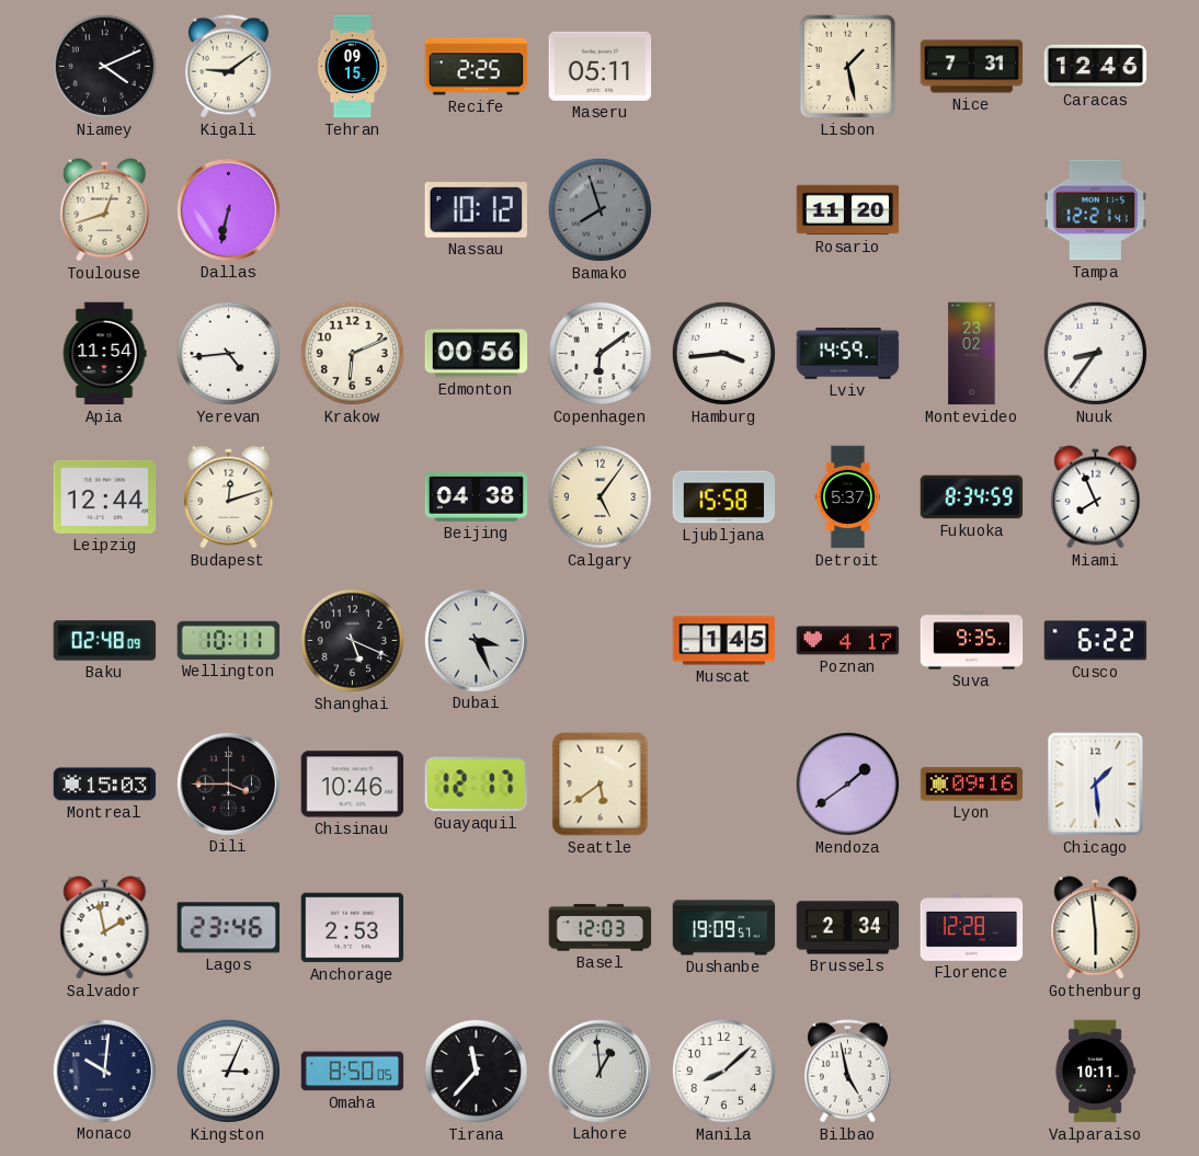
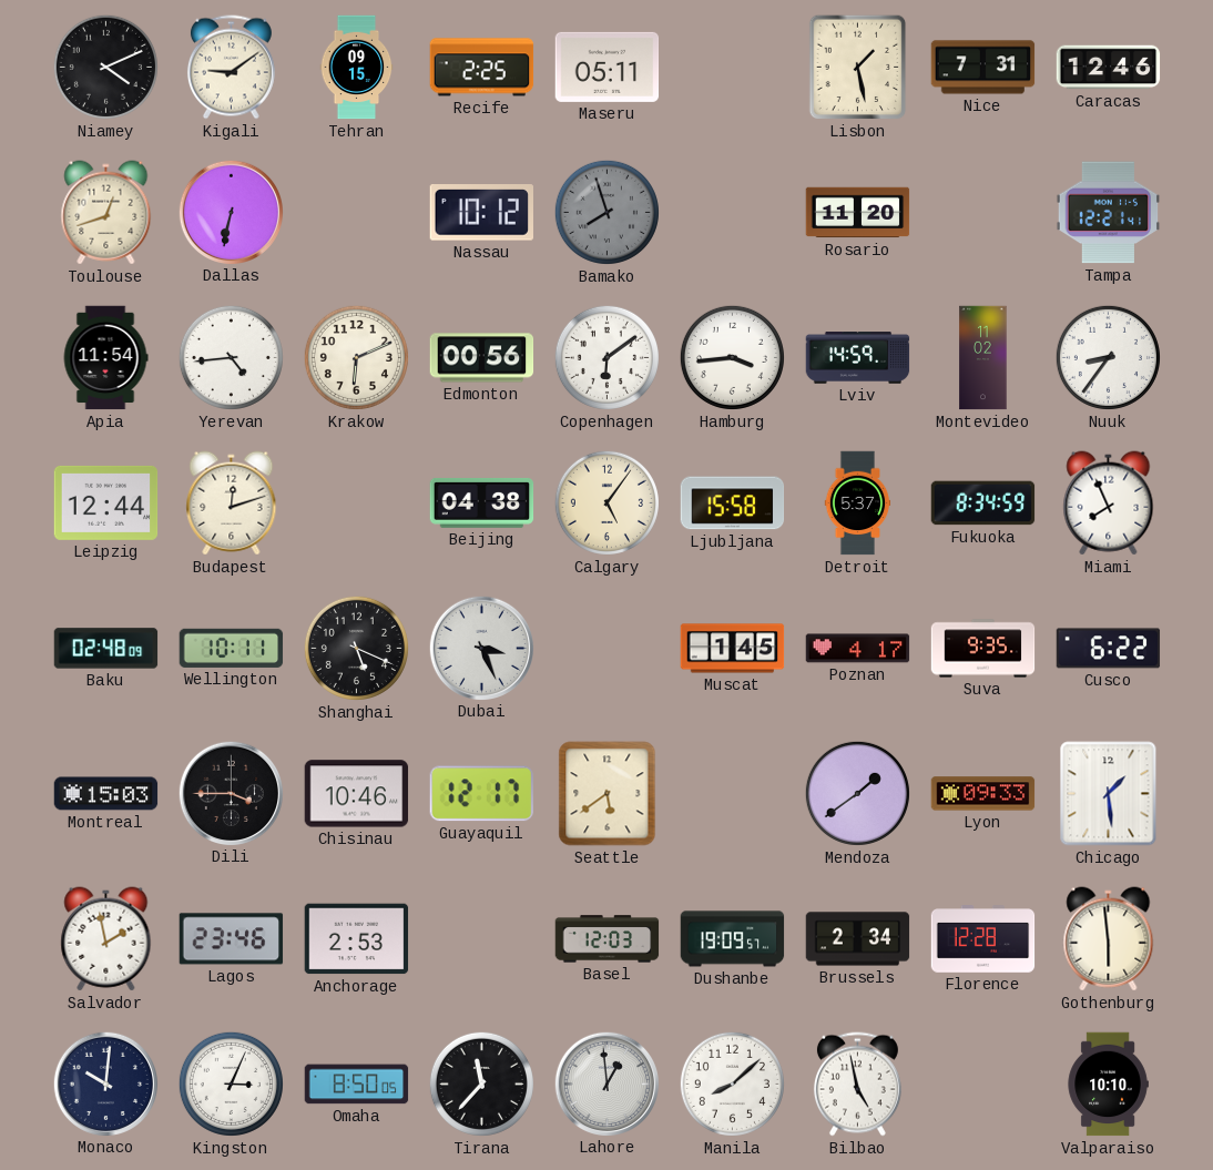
Montevideo: 23:02 -> 11:02
Lyon: 09:16 -> 09:33
Valparaiso: 10:11 -> 10:10
